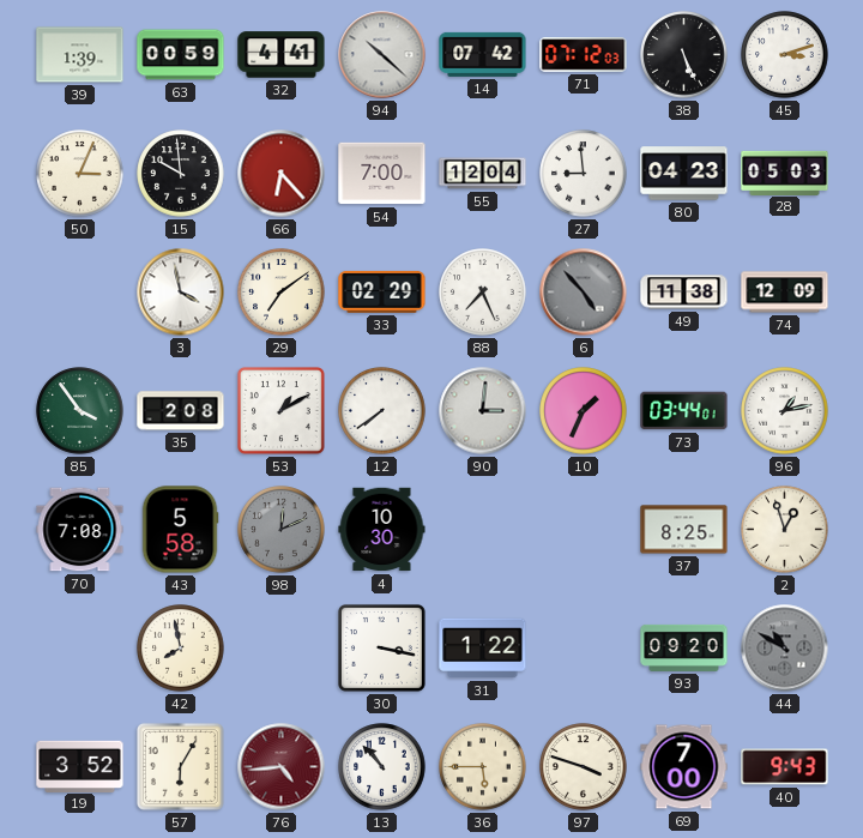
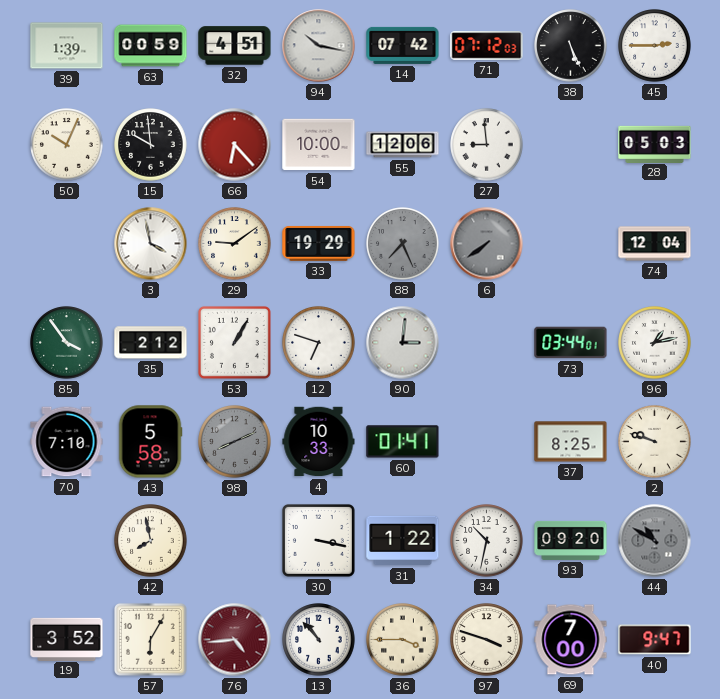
32: 4:41 -> 4:51
94: 10:22 -> 10:17
45: 3:12 -> 2:45
50: 3:04 -> 10:04
54: 7:00 -> 10:00
55: 12:04 -> 12:06
80: 04:23 -> none
29: 7:09 -> 9:09
33: 02:29 -> 19:29
88 dial: white -> grey
6: 4:53 -> 7:39
49: 11:38 -> none
74: 12:09 -> 12:04
35: 2:08 -> 2:12
53: 1:10 -> 1:05
12: 7:39 -> 6:48
10: 1:34 -> none
70: 7:08 -> 7:10
98: 12:11 -> 8:11
4: 10:30 -> 10:33
60: none -> 01:41
2: 12:57 -> 9:48
34: none -> 10:32
36: 5:45 -> 3:45
40: 9:43 -> 9:47
